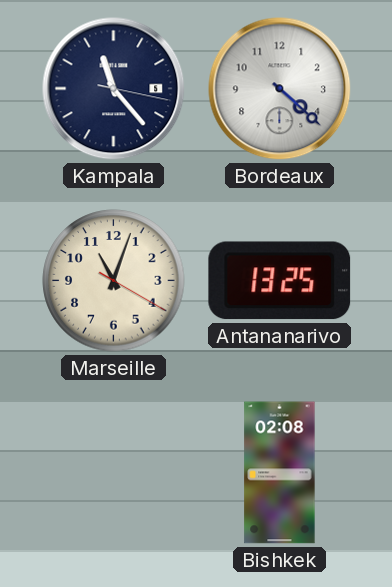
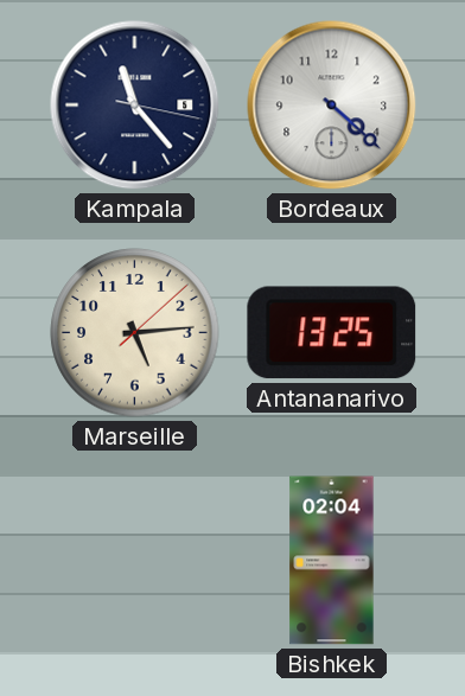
Marseille: 11:03 -> 5:14
Bishkek: 02:08 -> 02:04
